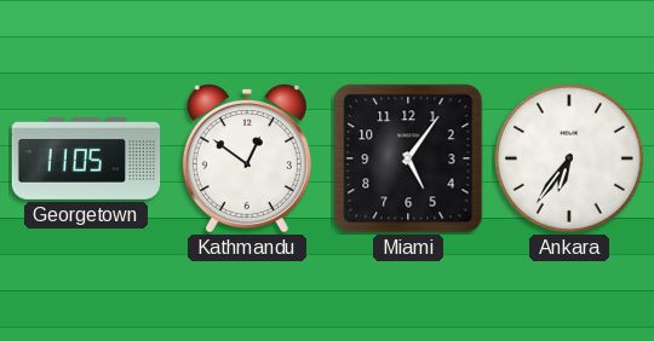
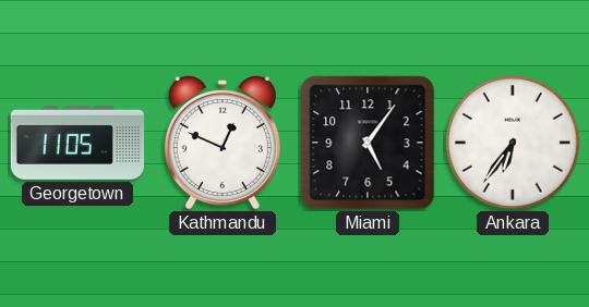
Kathmandu: 12:51 -> 12:49
